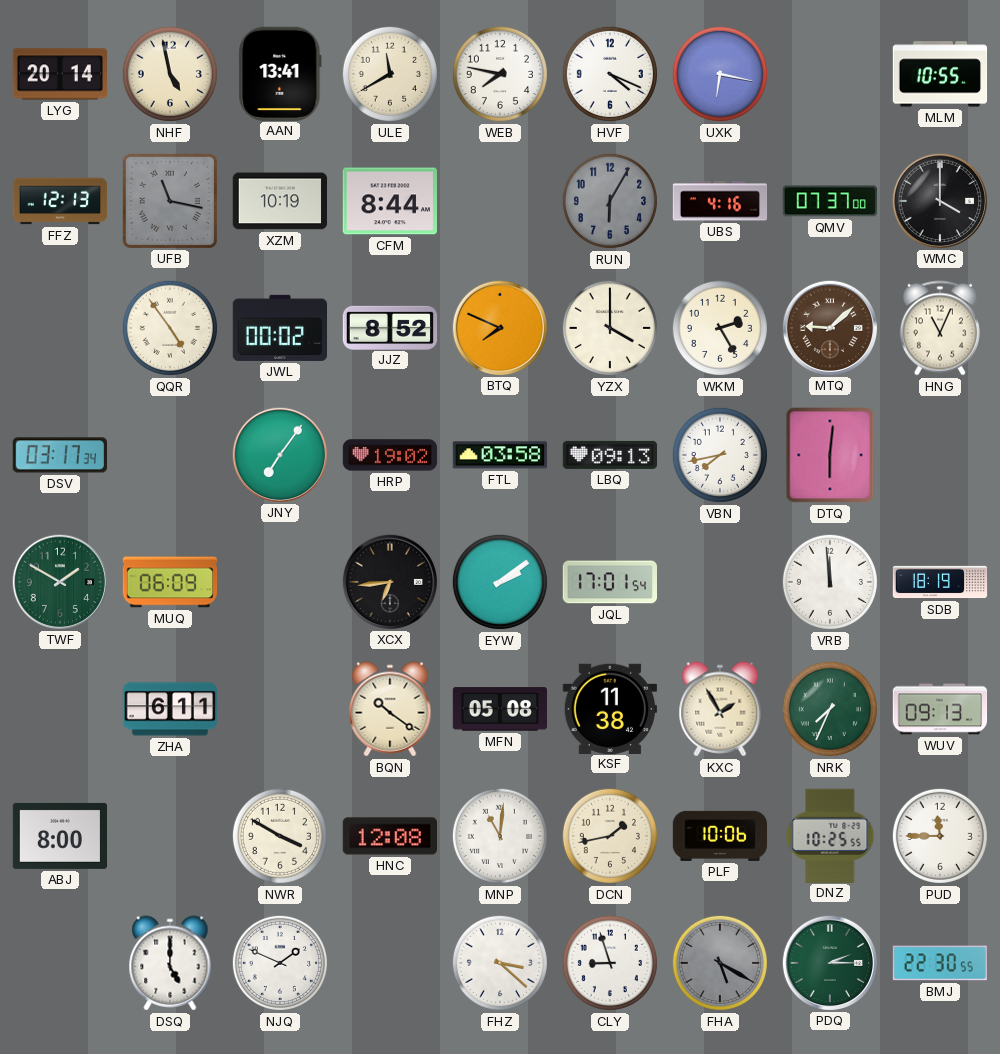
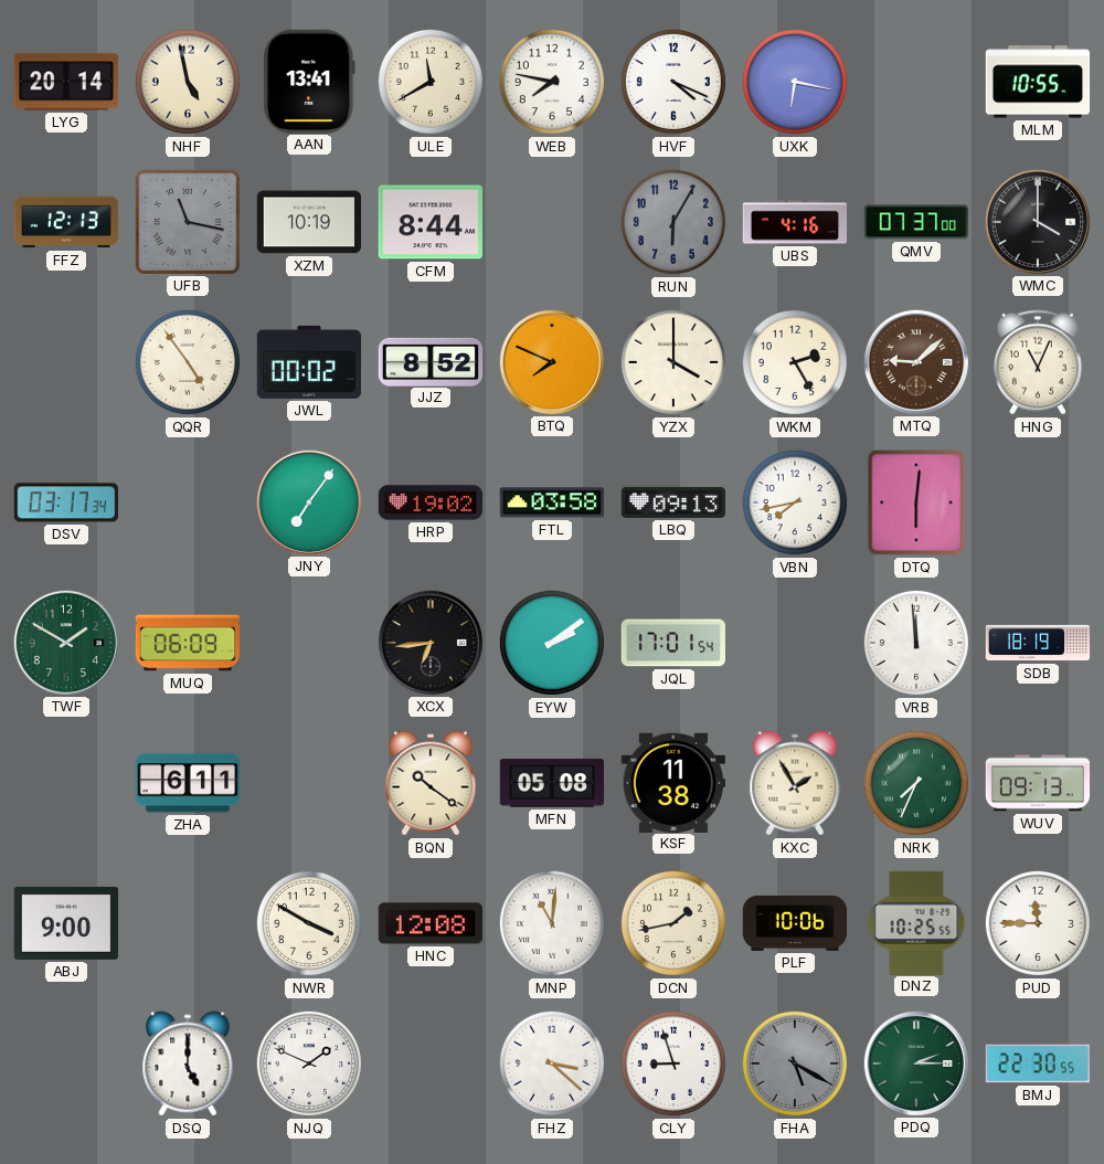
ABJ: 8:00 -> 9:00
